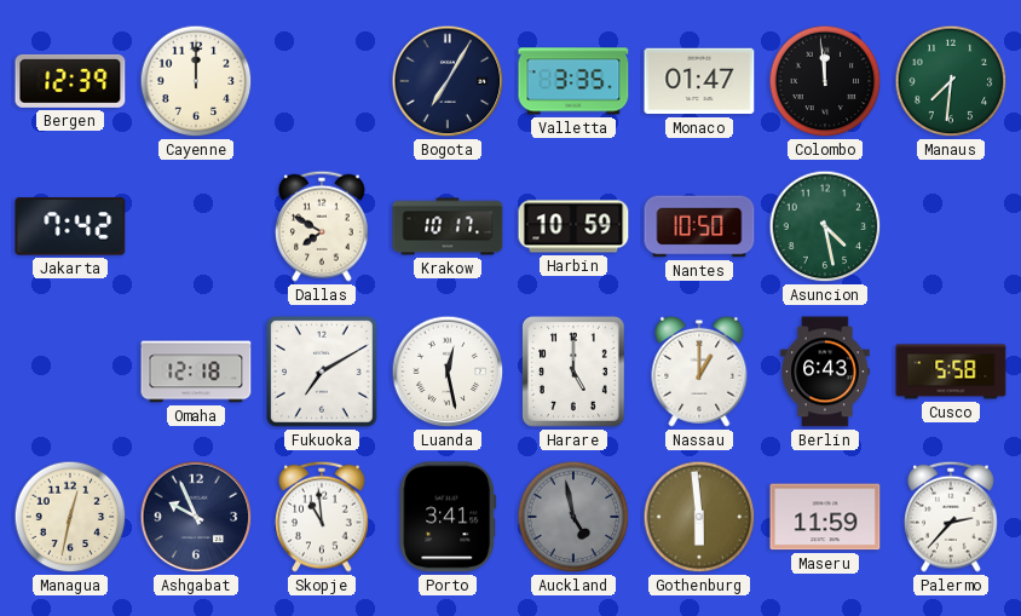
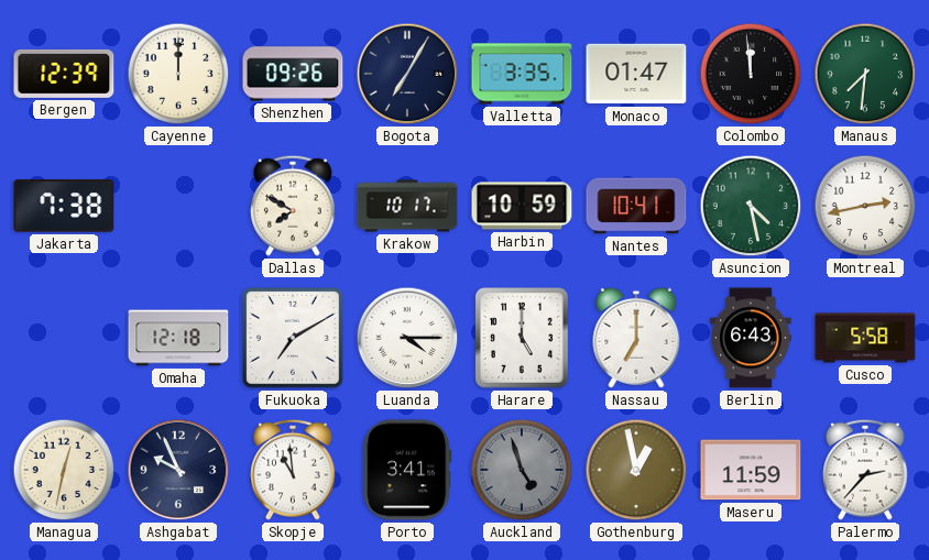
Shenzhen: none -> 09:26
Jakarta: 7:42 -> 7:38
Nantes: 10:50 -> 10:41
Montreal: none -> 2:43
Luanda: 12:28 -> 4:15
Nassau: 1:00 -> 7:00
Auckland: 4:58 -> 4:57
Gothenburg: 5:59 -> 12:58
